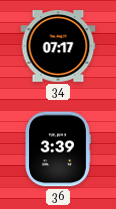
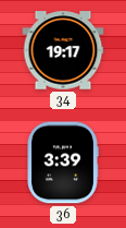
34: 07:17 -> 19:17
